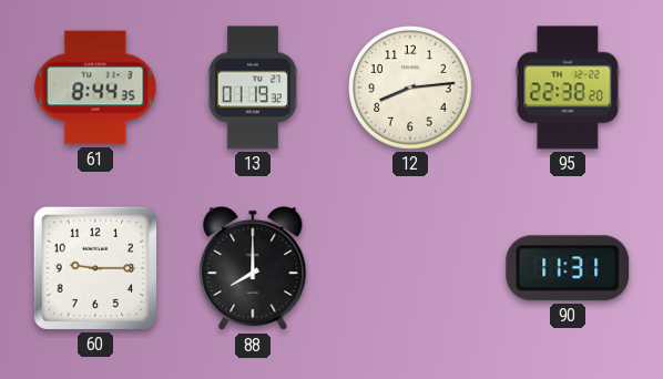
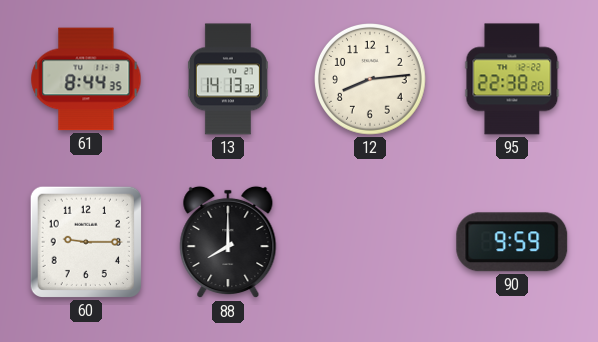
13: 01:19 -> 14:13
90: 11:31 -> 9:59
